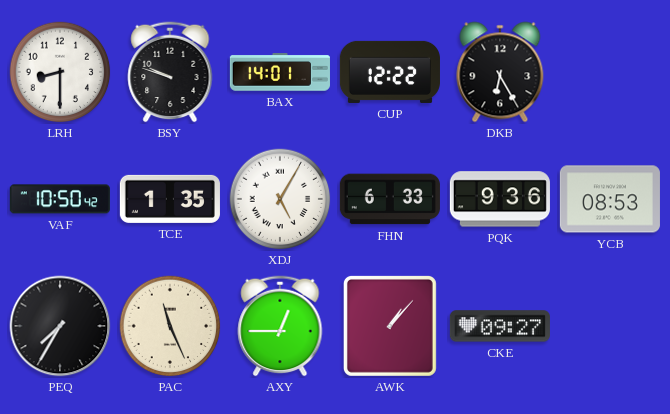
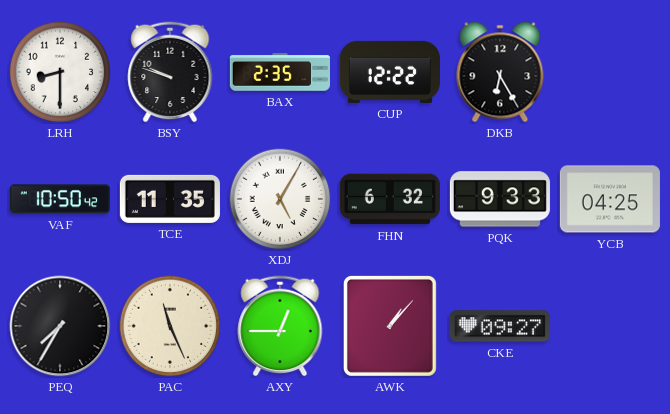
BAX: 14:01 -> 2:35
TCE: 1:35 -> 11:35
FHN: 6:33 -> 6:32
PQK: 9:36 -> 9:33
YCB: 08:53 -> 04:25
